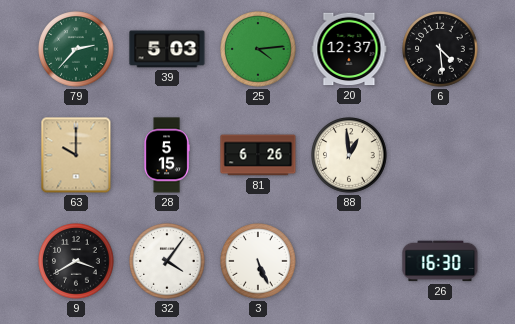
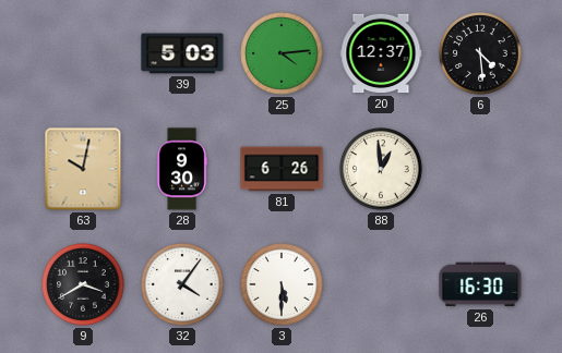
79: 2:37 -> none
63: 10:00 -> 10:02
28: 5:15 -> 9:30
3: 5:26 -> 5:30
